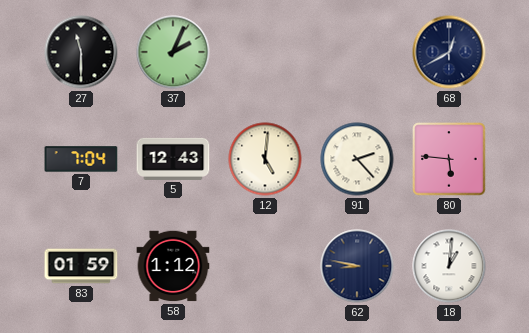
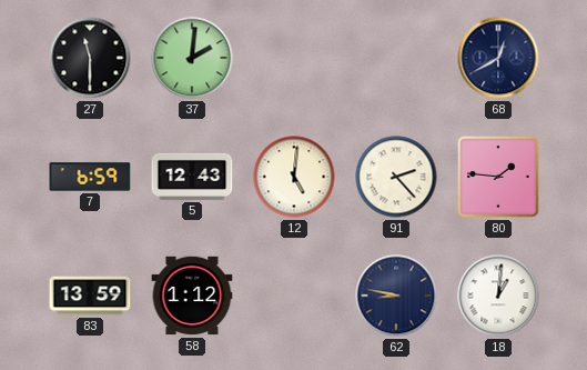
37: 2:04 -> 2:01
7: 7:04 -> 6:59
80: 5:46 -> 1:46
83: 01:59 -> 13:59
